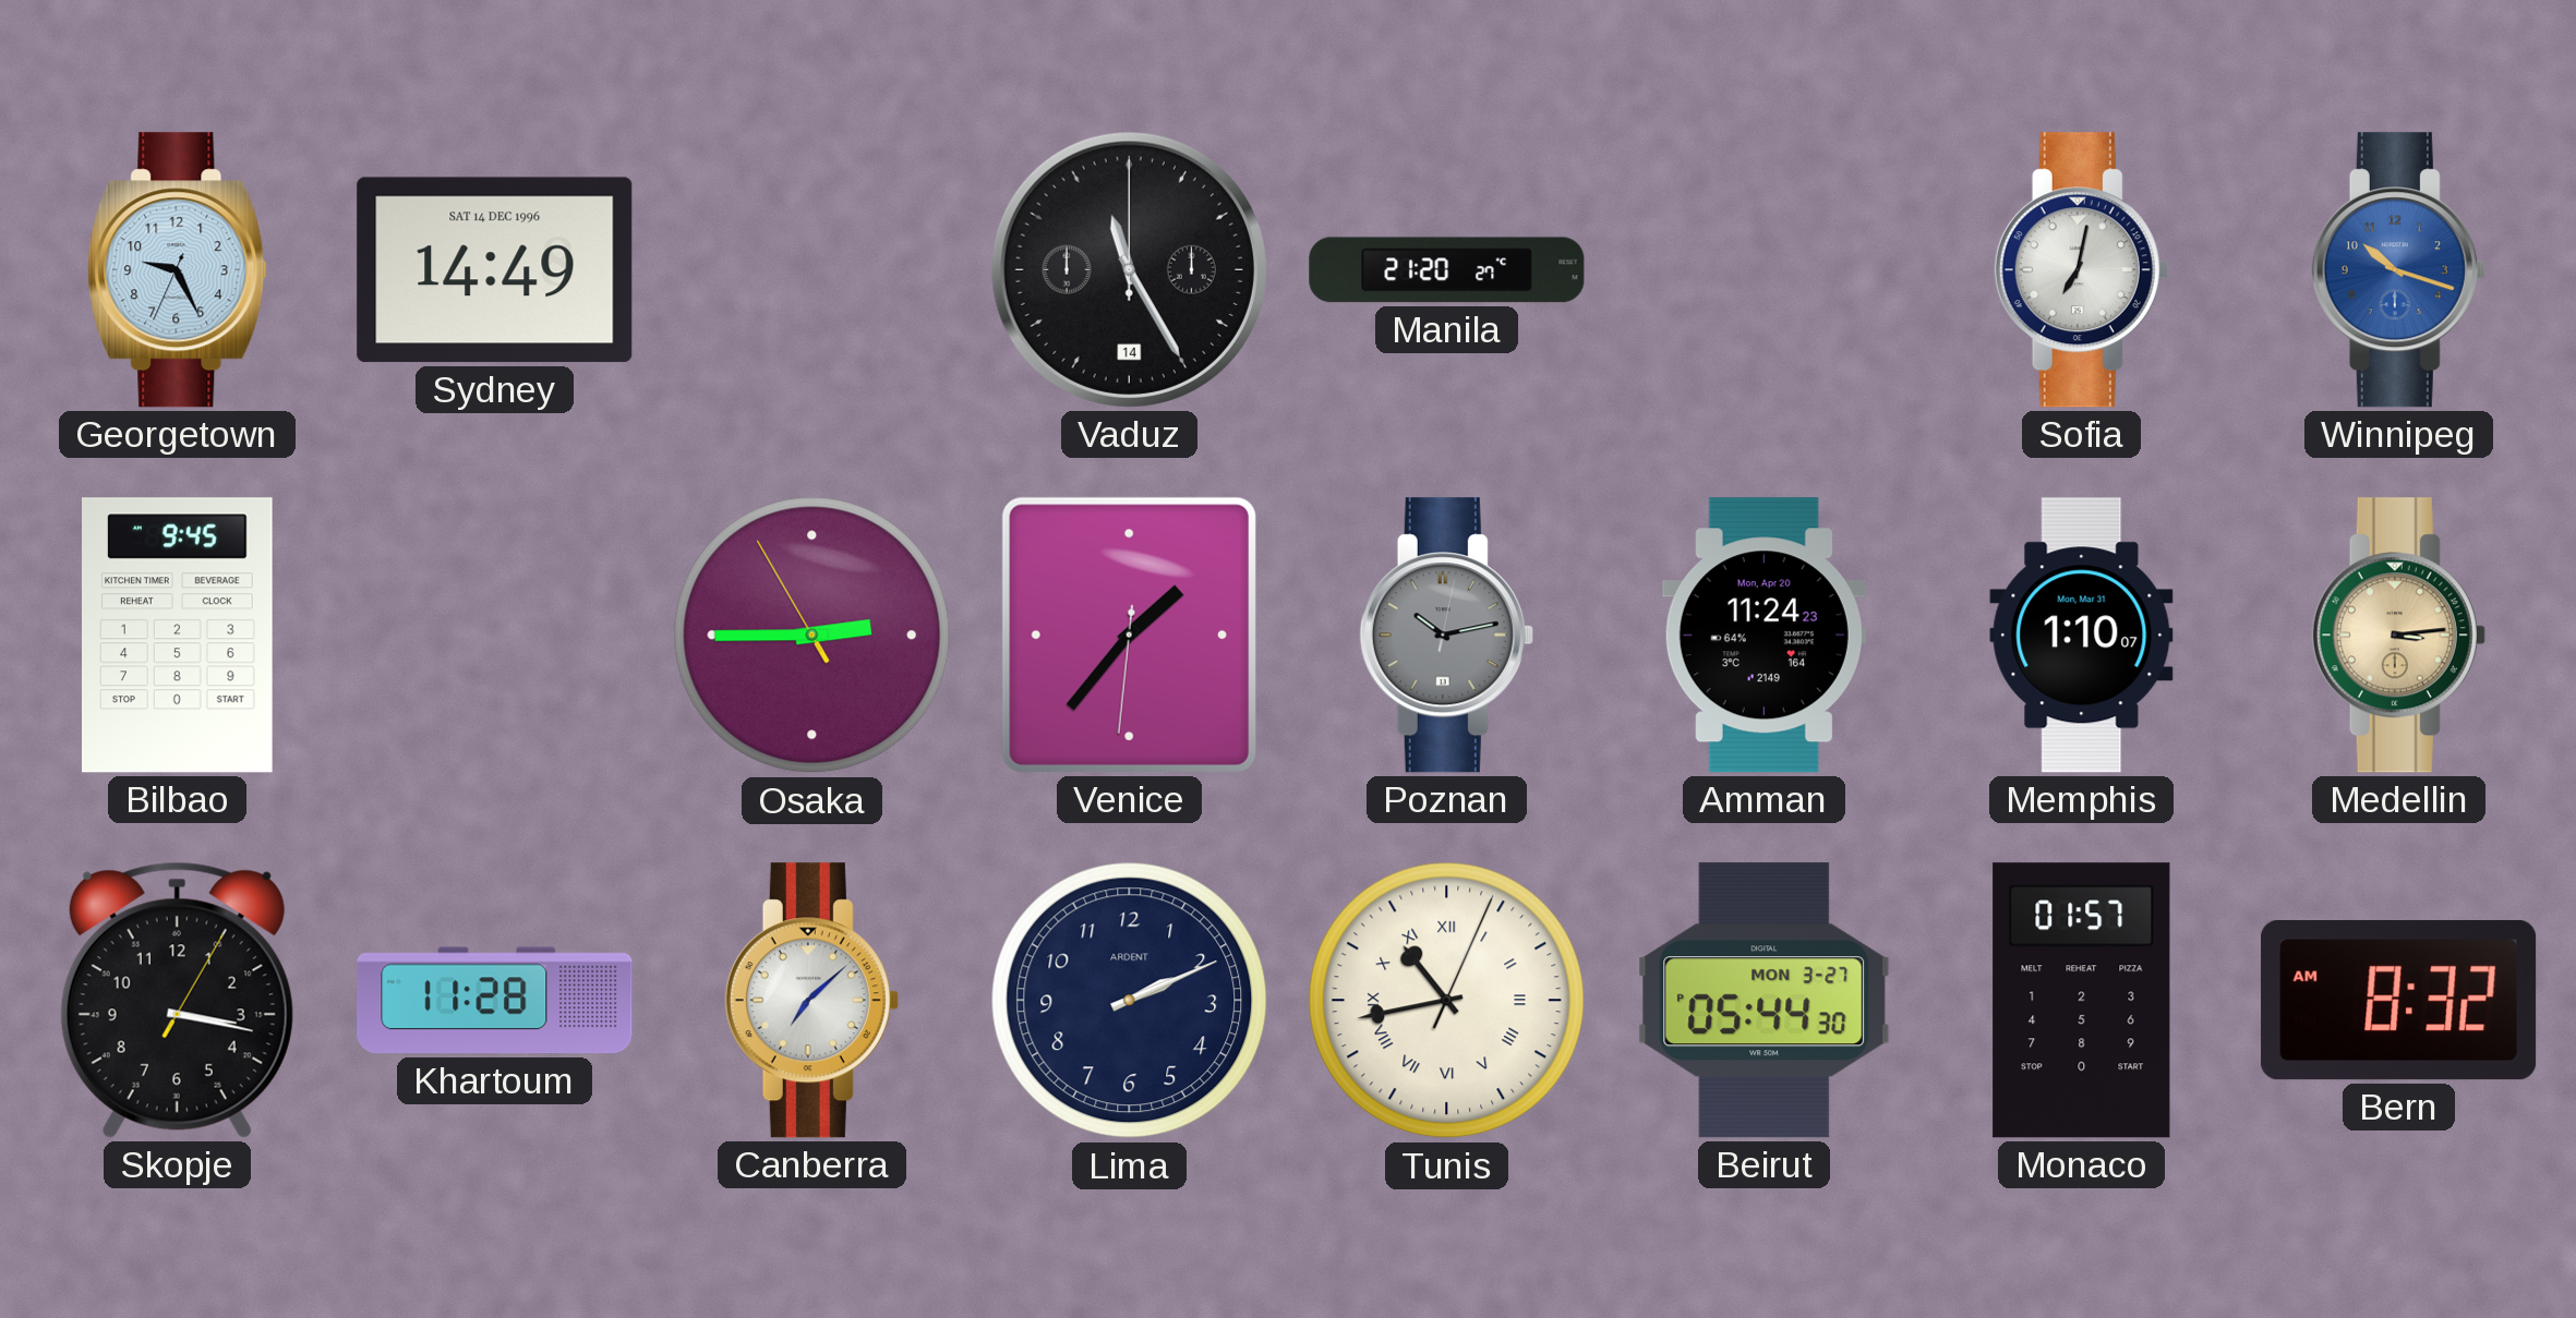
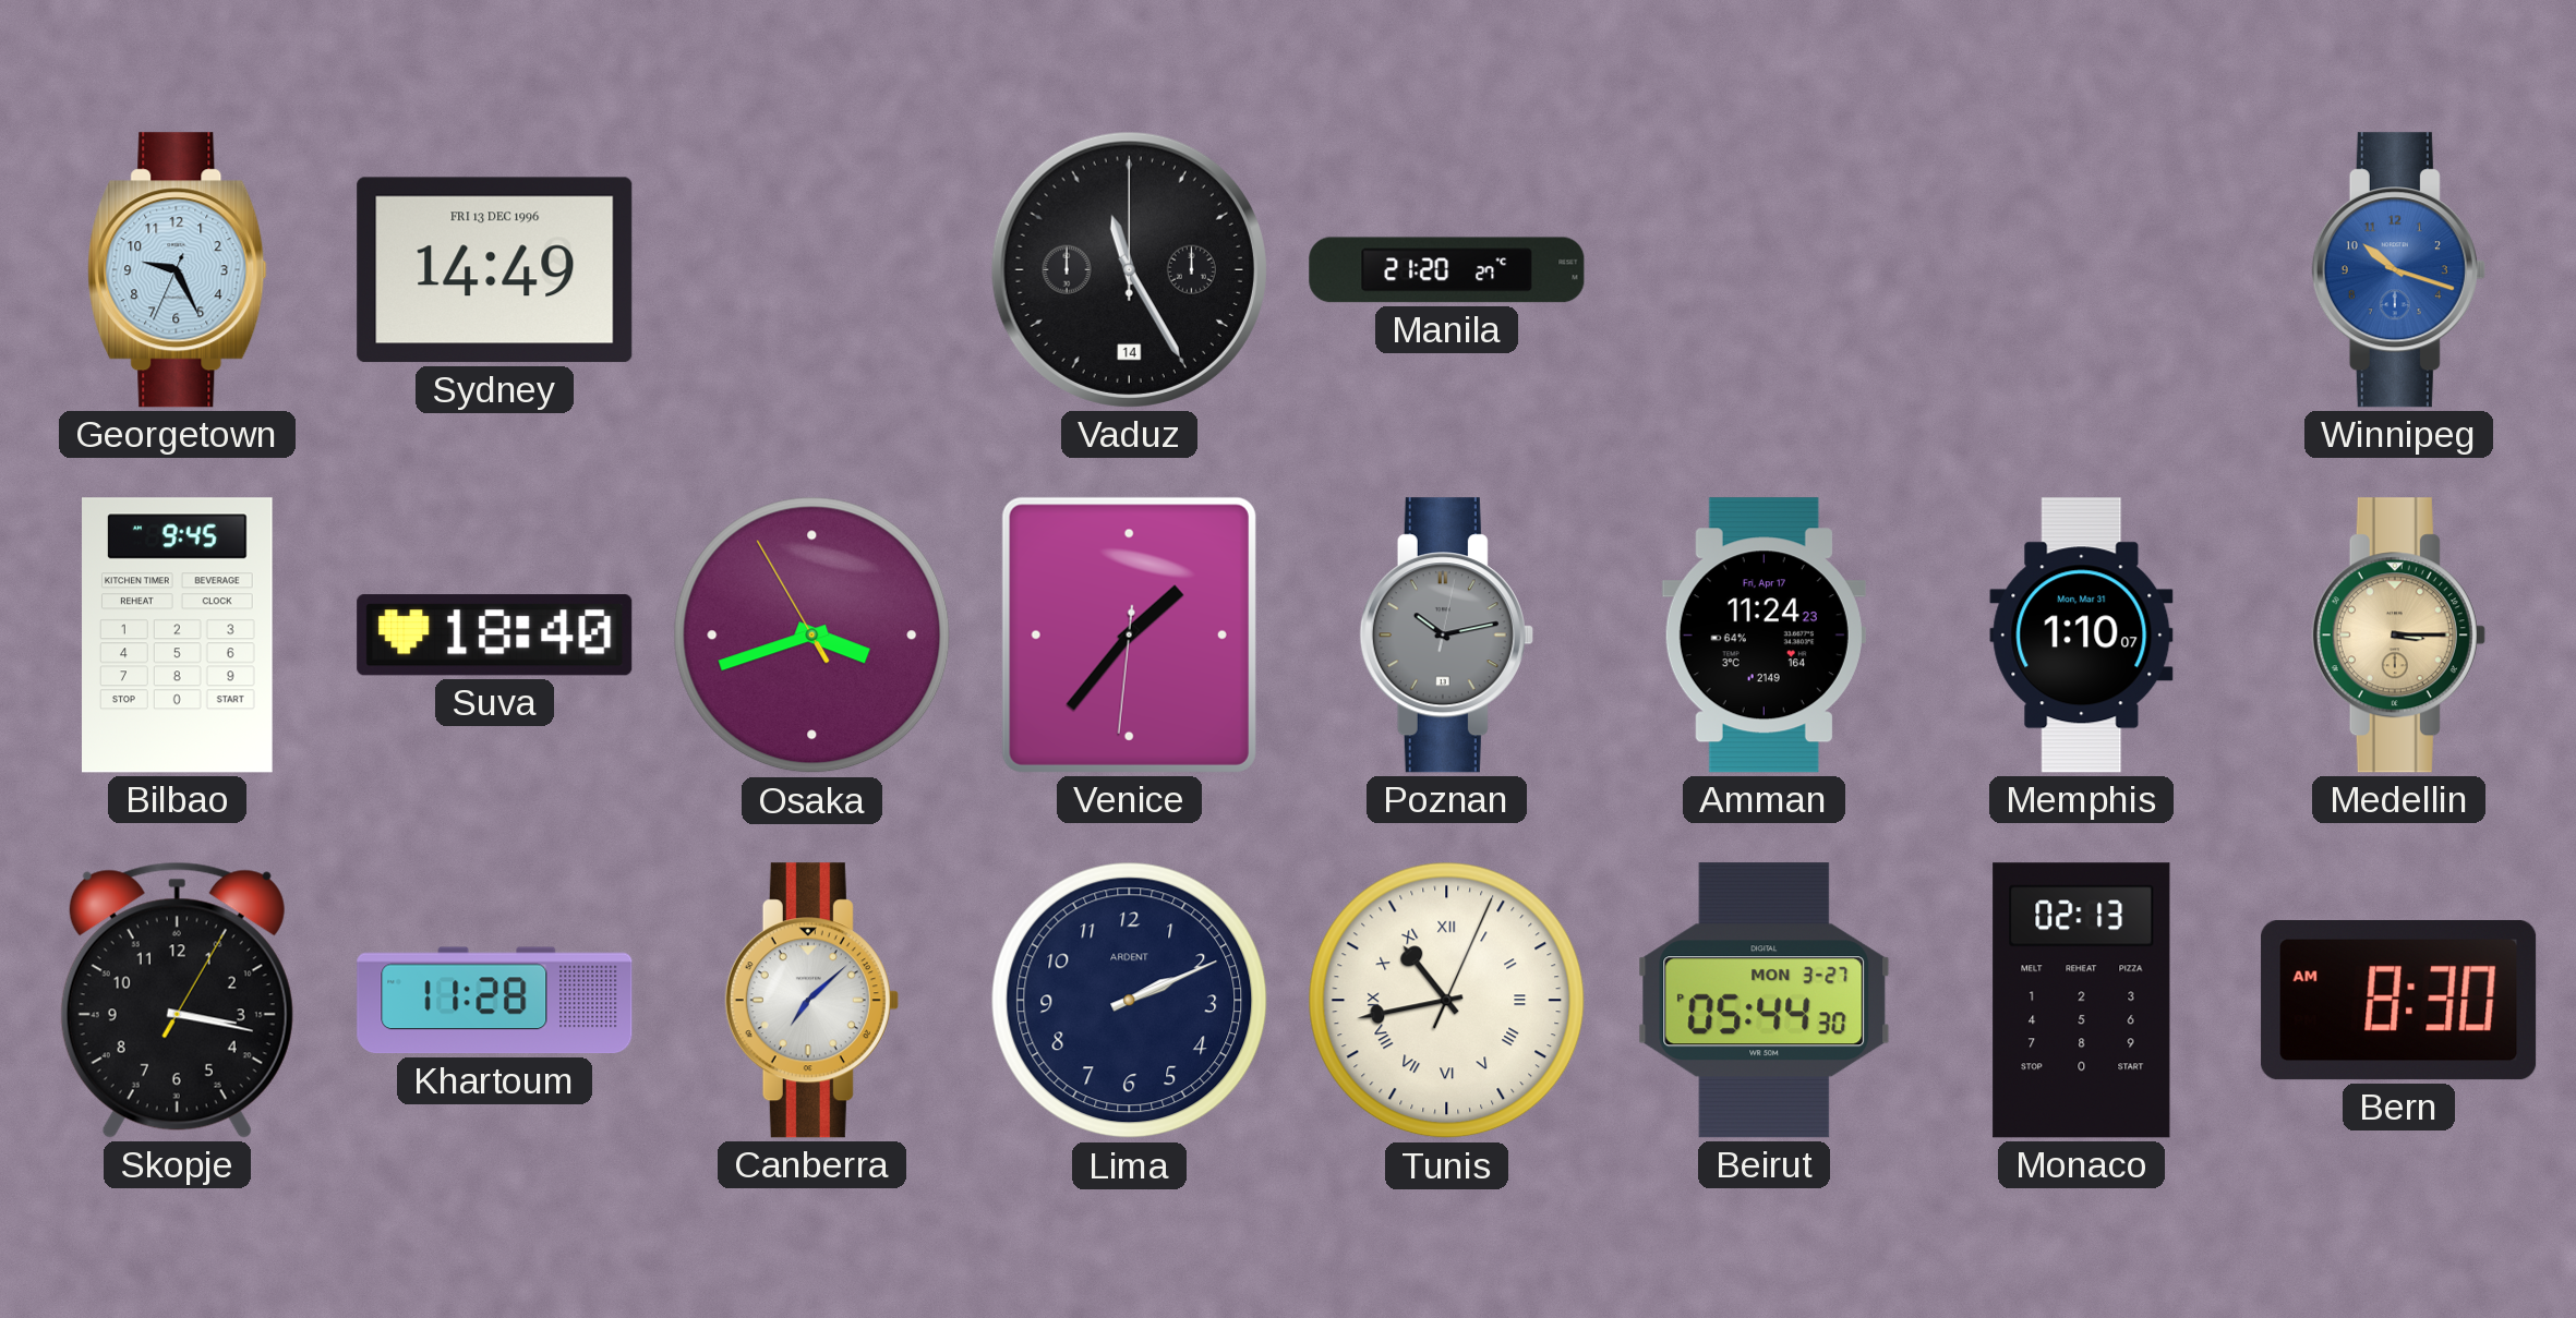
Sydney date: SAT 14 DEC 1996 -> FRI 13 DEC 1996
Sofia: 7:02 -> none
Suva: none -> 18:40
Osaka: 2:44 -> 3:41
Amman date: Mon, Apr 20 -> Fri, Apr 17
Medellin: 3:14 -> 3:15
Monaco: 01:57 -> 02:13
Bern: 8:32 -> 8:30
